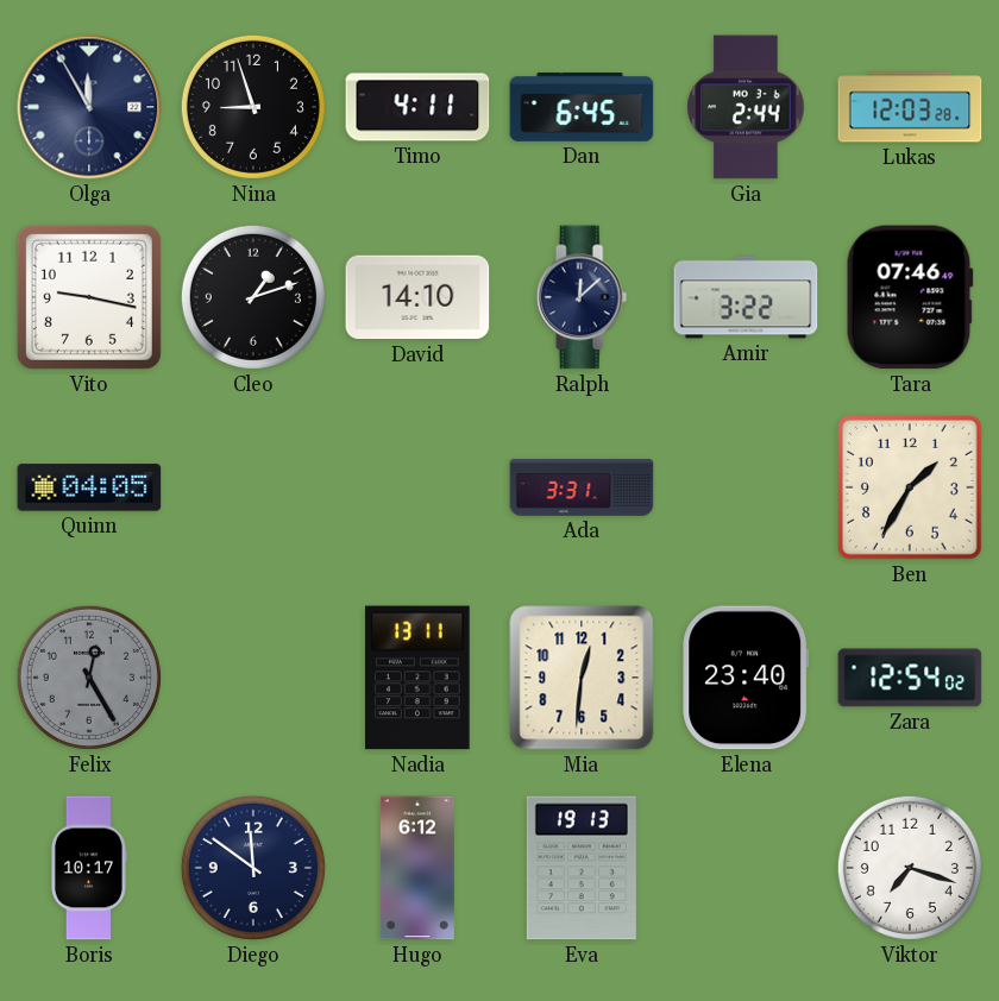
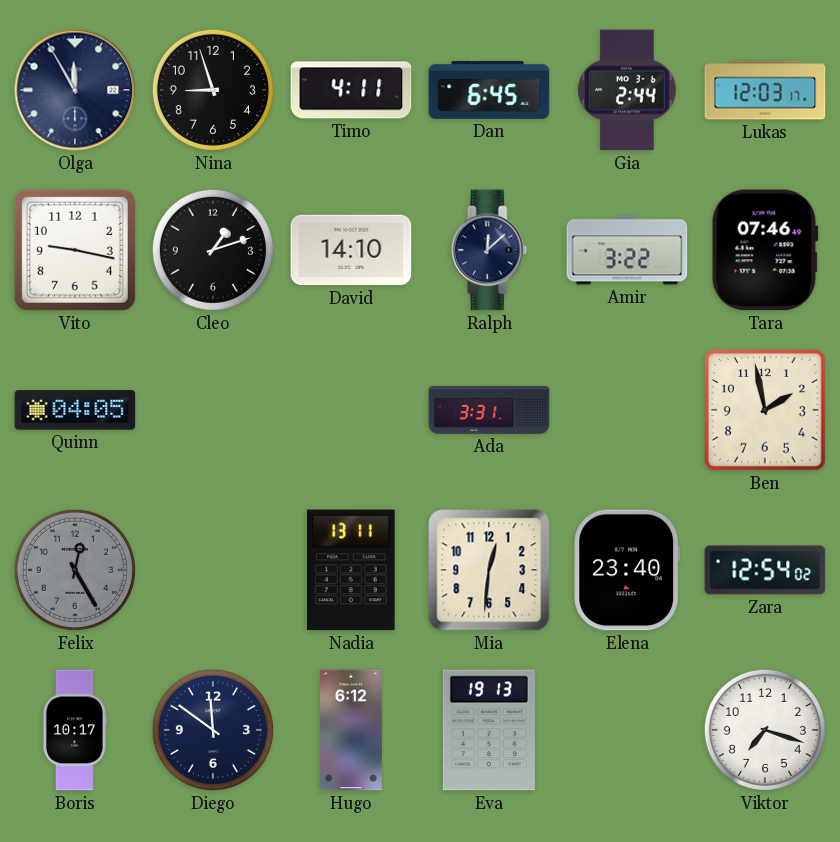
Lukas: 12:03:28 -> 12:03:17
Ben: 1:35 -> 1:58
